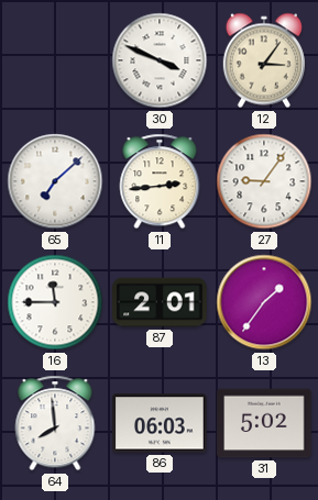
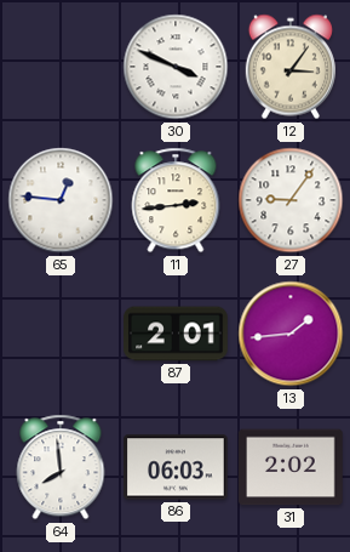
65: 7:08 -> 12:46
16: 11:45 -> none
13: 1:36 -> 1:44
31: 5:02 -> 2:02
